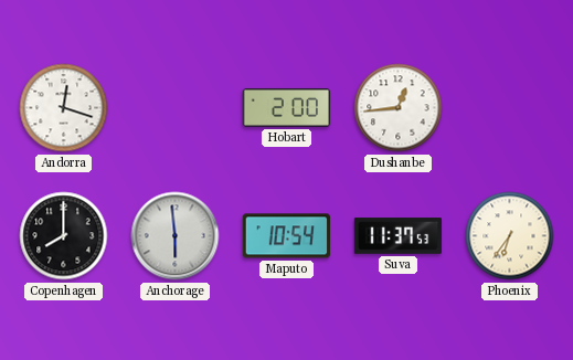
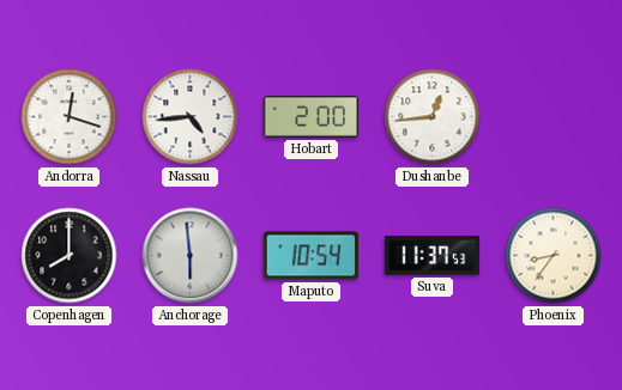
Nassau: none -> 4:44
Phoenix: 6:36 -> 8:36
